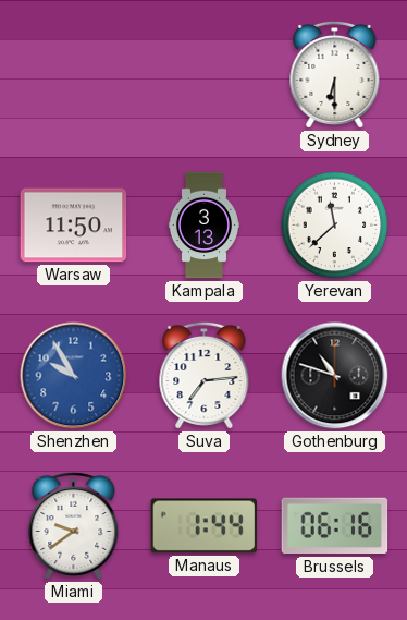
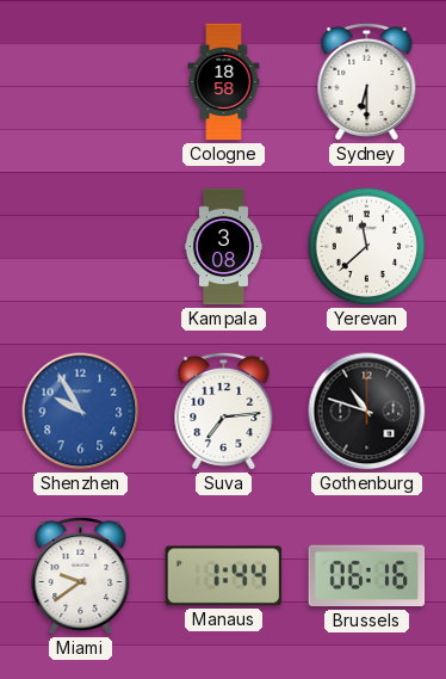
Cologne: none -> 18:58
Warsaw: 11:50 -> none
Kampala: 3:13 -> 3:08
